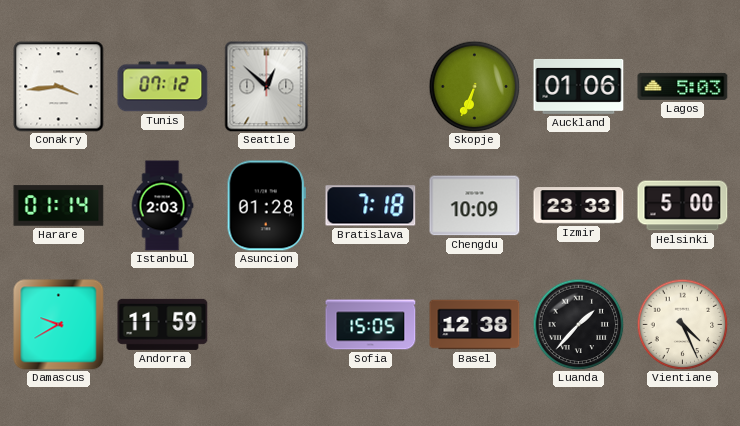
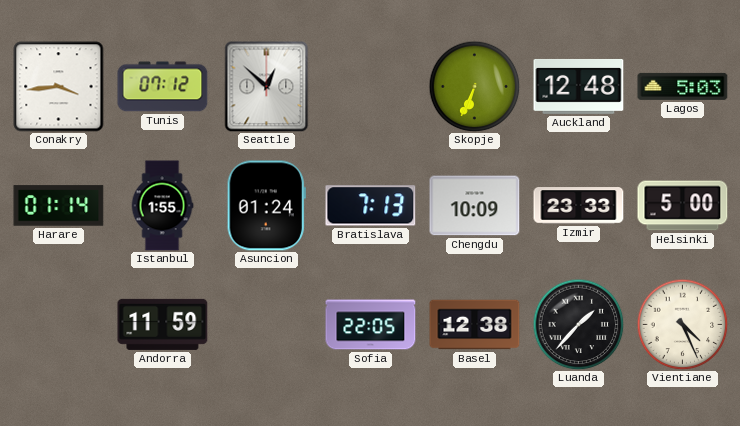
Auckland: 01:06 -> 12:48
Istanbul: 2:03 -> 1:55
Asuncion: 01:28 -> 01:24
Bratislava: 7:18 -> 7:13
Damascus: 9:40 -> none
Sofia: 15:05 -> 22:05
